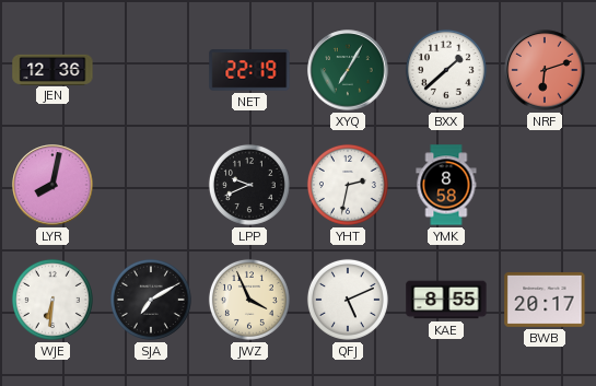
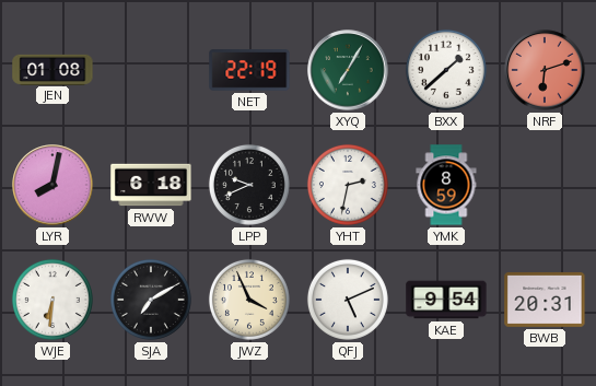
JEN: 12:36 -> 01:08
RWW: none -> 6:18
YMK: 8:58 -> 8:59
KAE: 8:55 -> 9:54
BWB: 20:17 -> 20:31
